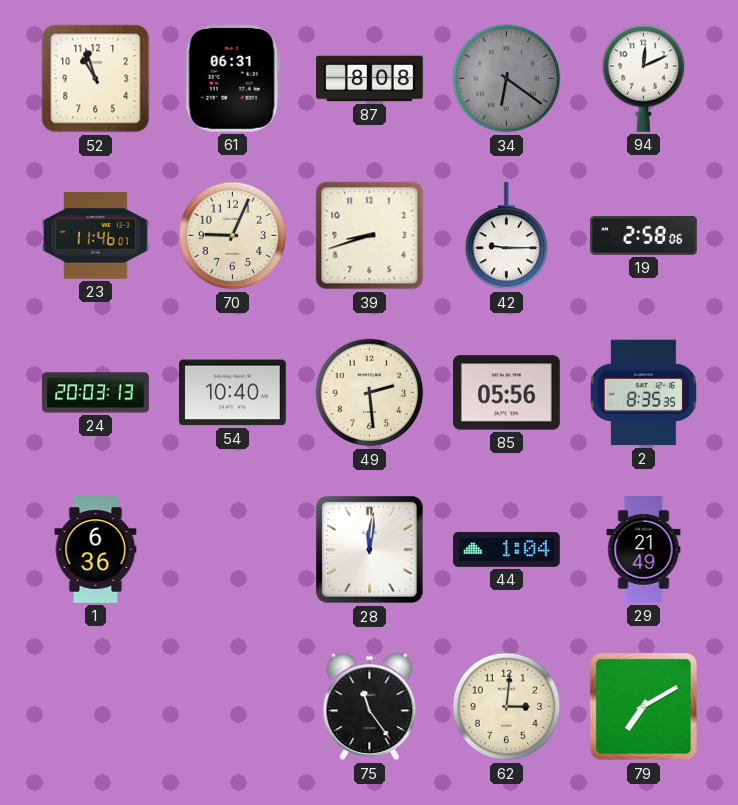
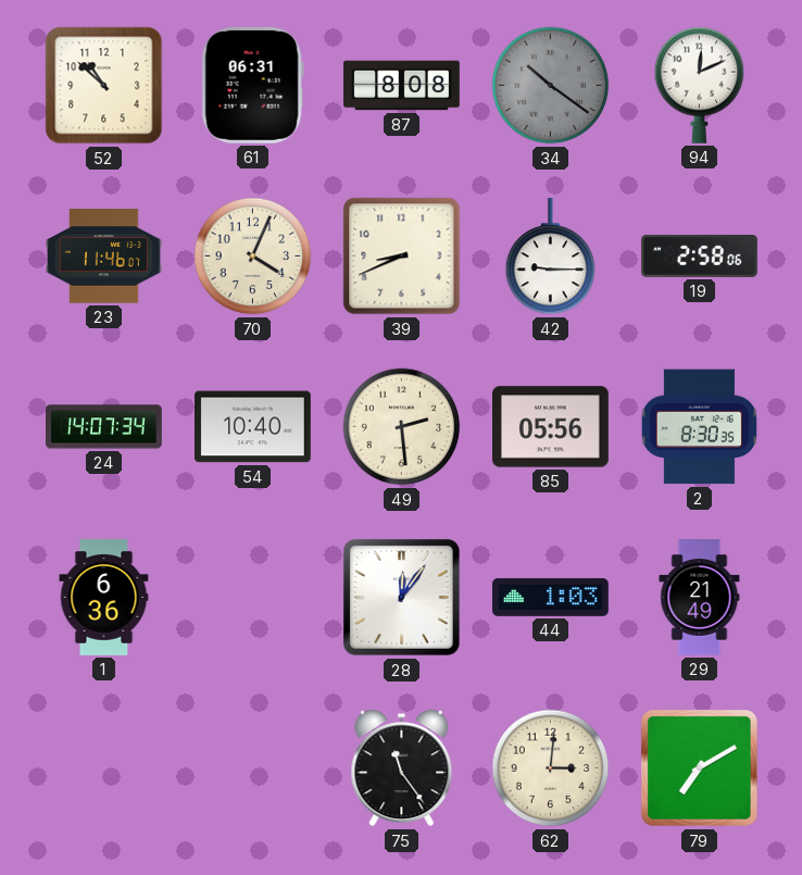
52: 10:57 -> 10:52
34: 6:21 -> 10:21
70: 9:04 -> 4:04
39: 8:42 -> 8:41
24: 20:03 -> 14:07
2: 8:35 -> 8:30
28: 12:01 -> 12:06
44: 1:04 -> 1:03
